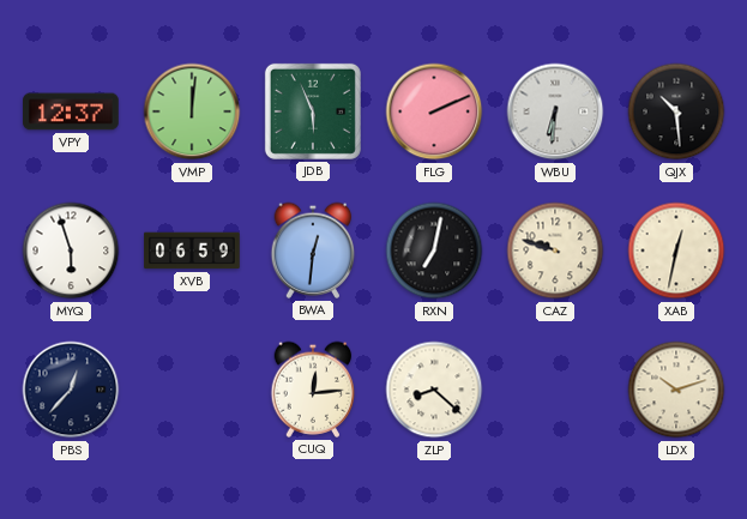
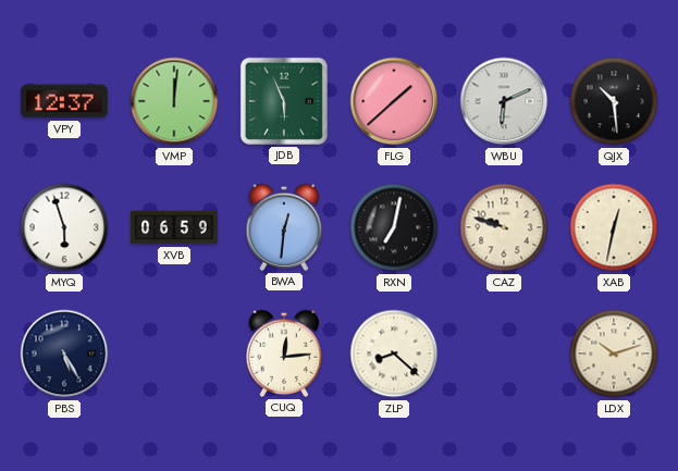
FLG: 2:11 -> 1:38
WBU: 6:31 -> 6:11
PBS: 12:37 -> 5:25
